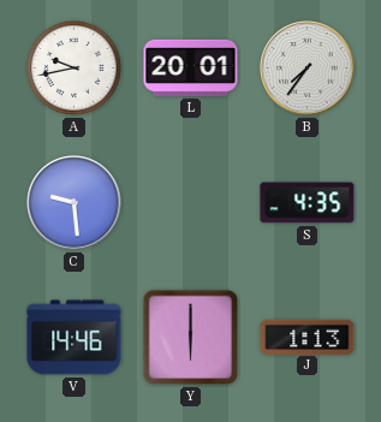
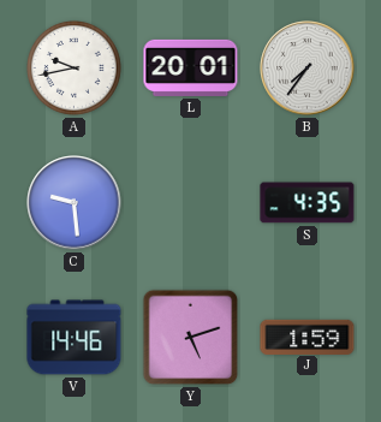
Y: 6:00 -> 5:12
J: 1:13 -> 1:59
